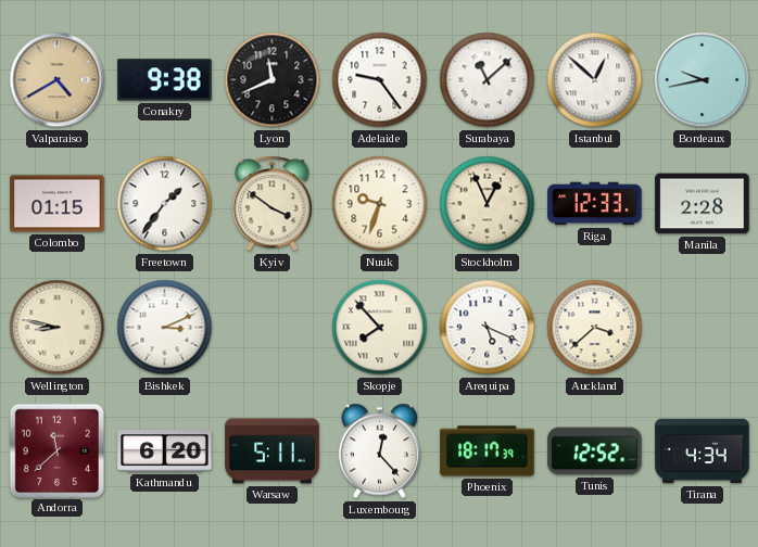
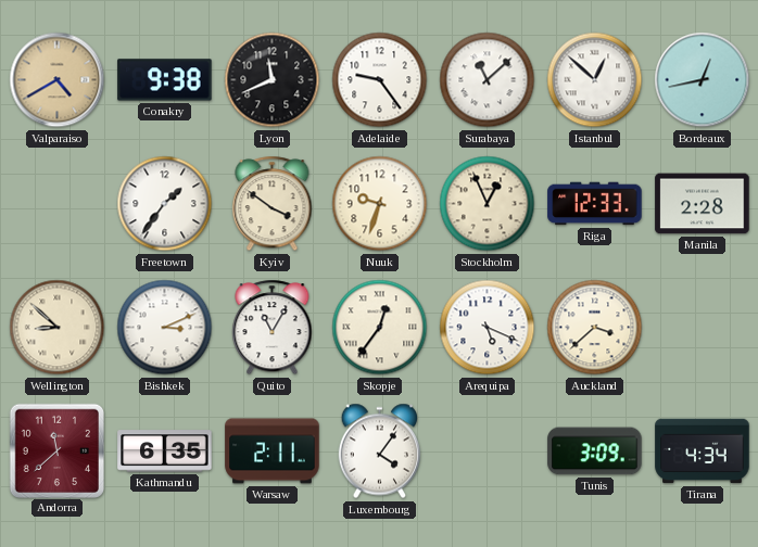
Bordeaux: 9:43 -> 12:43
Colombo: 01:15 -> none
Wellington: 8:47 -> 8:52
Quito: none -> 11:05
Skopje: 7:53 -> 12:36
Kathmandu: 6:20 -> 6:35
Warsaw: 5:11 -> 2:11
Luxembourg: 12:23 -> 4:06
Phoenix: 18:17 -> none
Tunis: 12:52 -> 3:09
